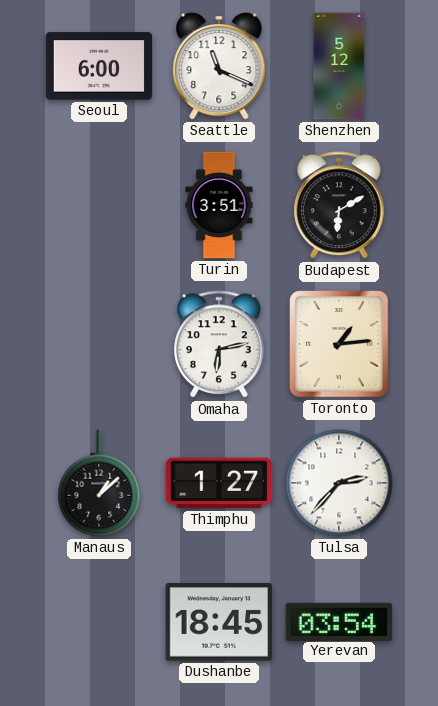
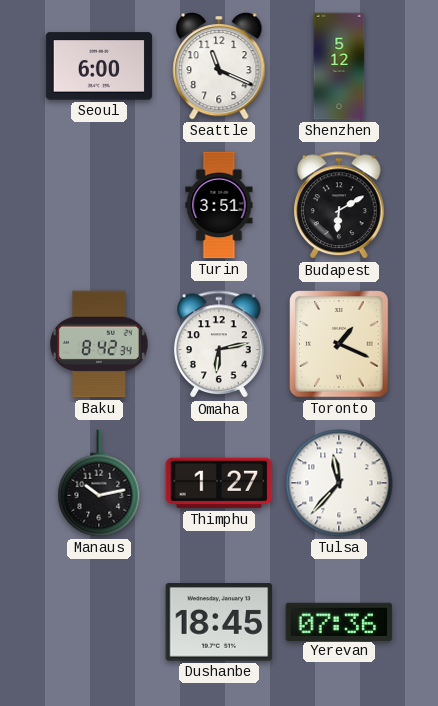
Baku: none -> 8:42
Toronto: 1:14 -> 1:19
Manaus: 1:08 -> 10:13
Tulsa: 2:37 -> 11:37
Yerevan: 03:54 -> 07:36
